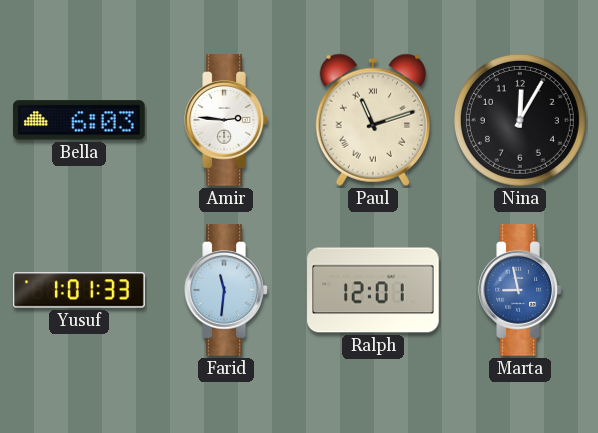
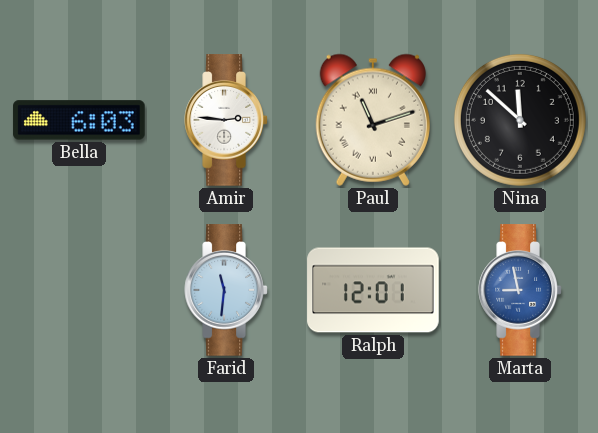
Nina: 12:05 -> 11:52
Yusuf: 1:01 -> none
